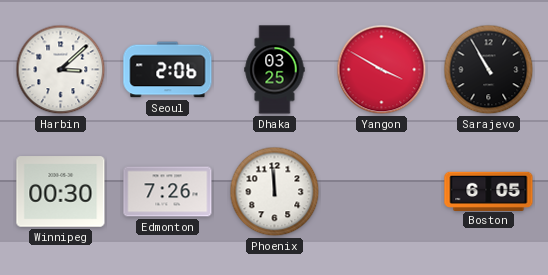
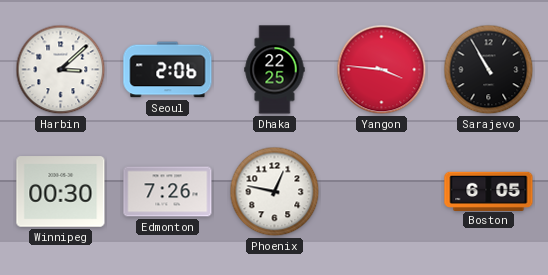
Dhaka: 03:25 -> 22:25
Yangon: 3:50 -> 3:46
Phoenix: 11:59 -> 12:47
